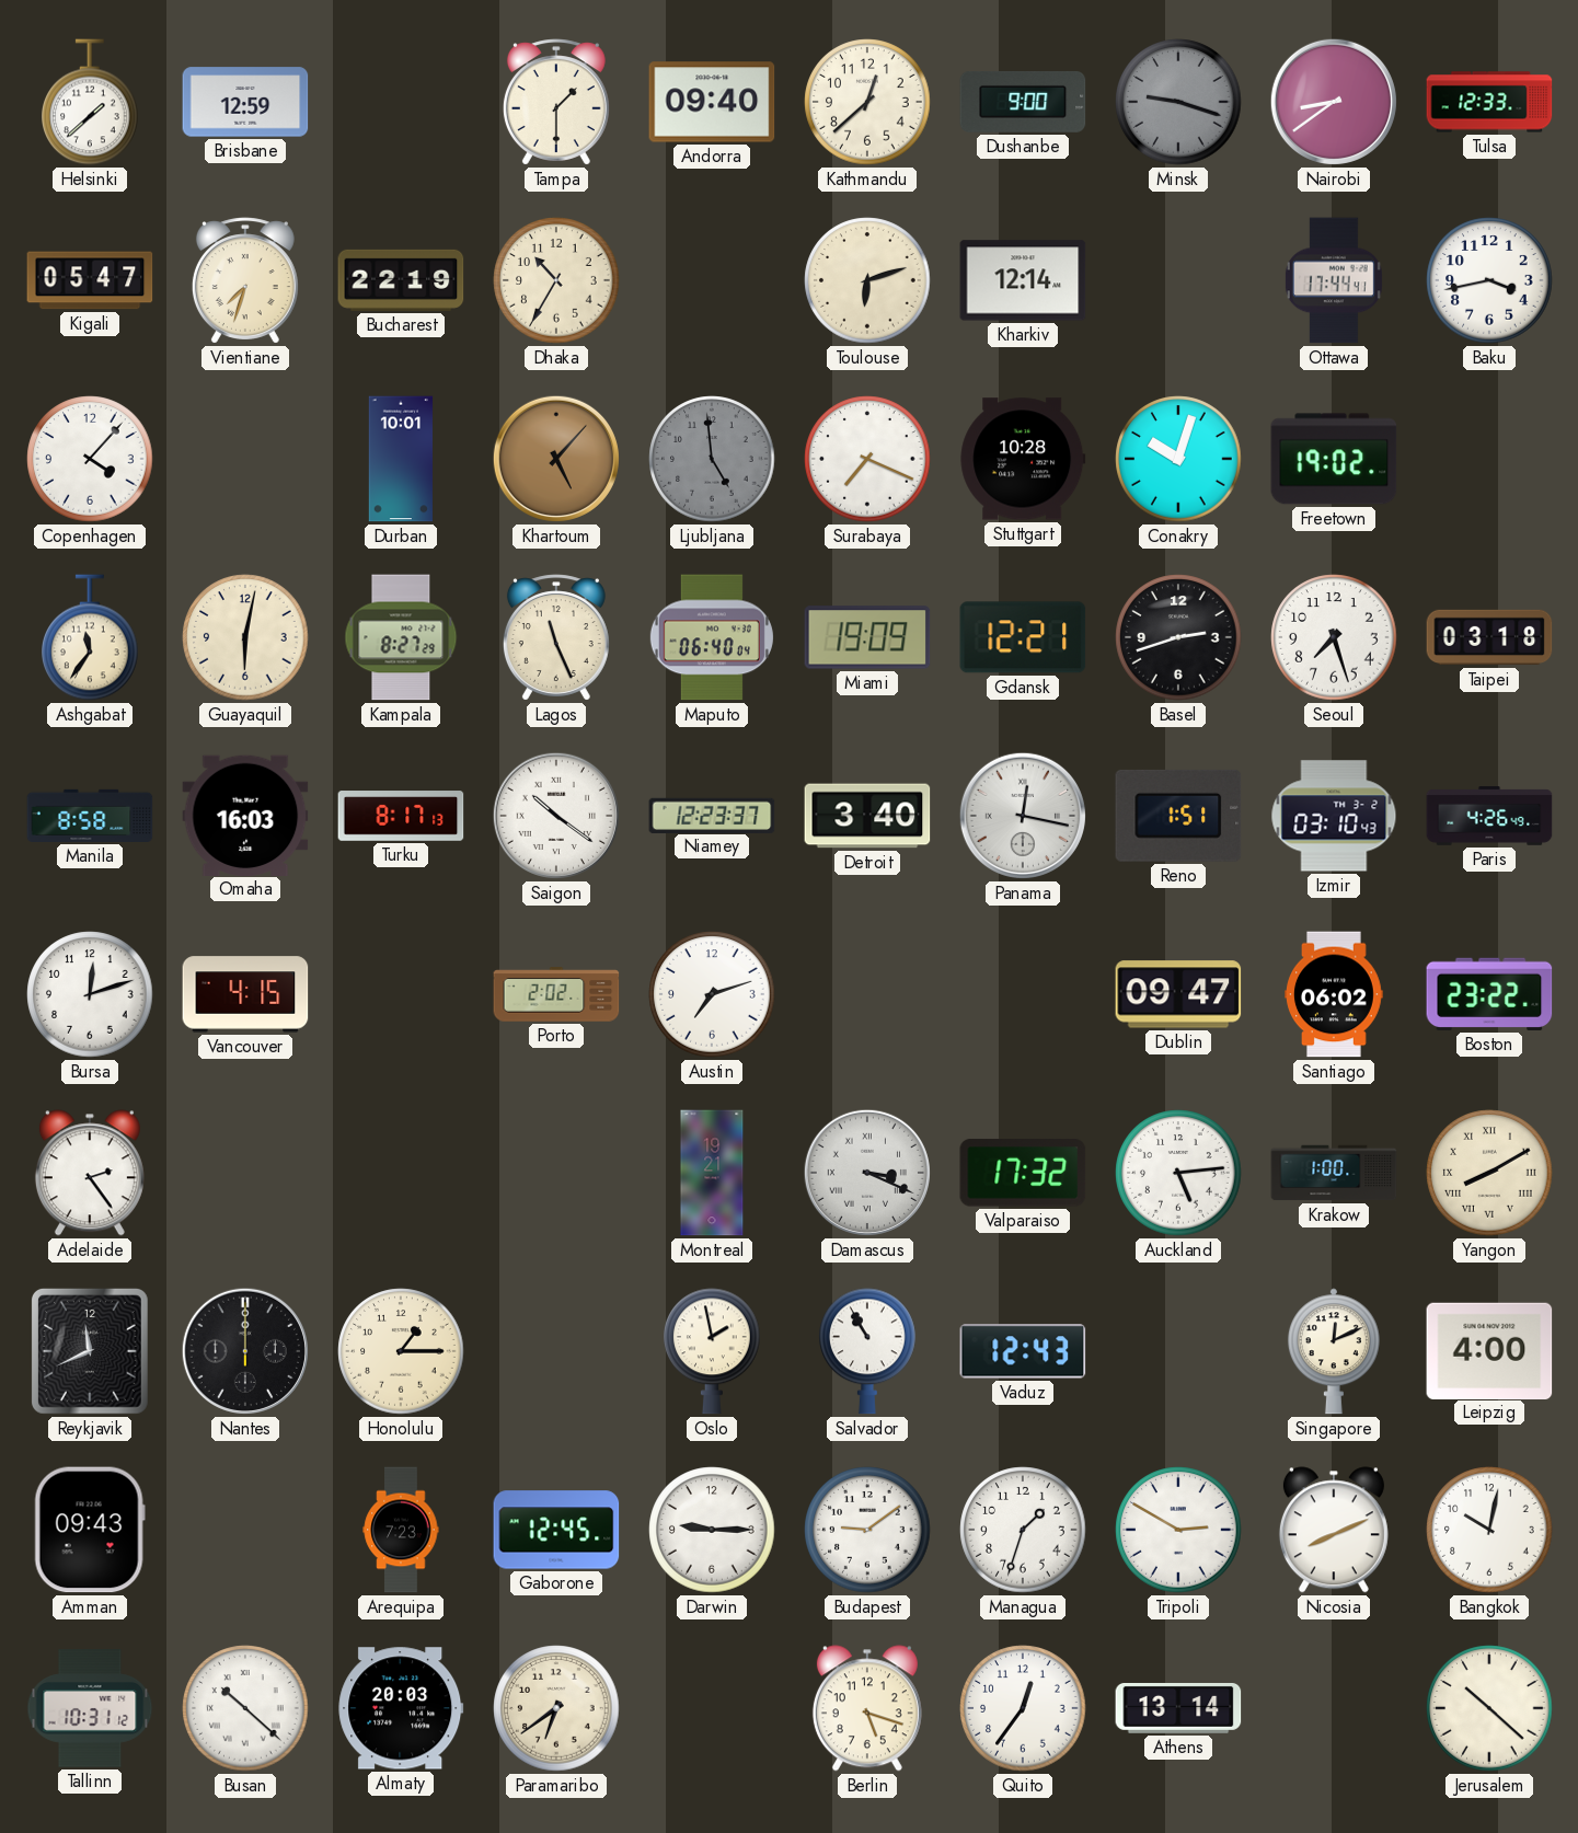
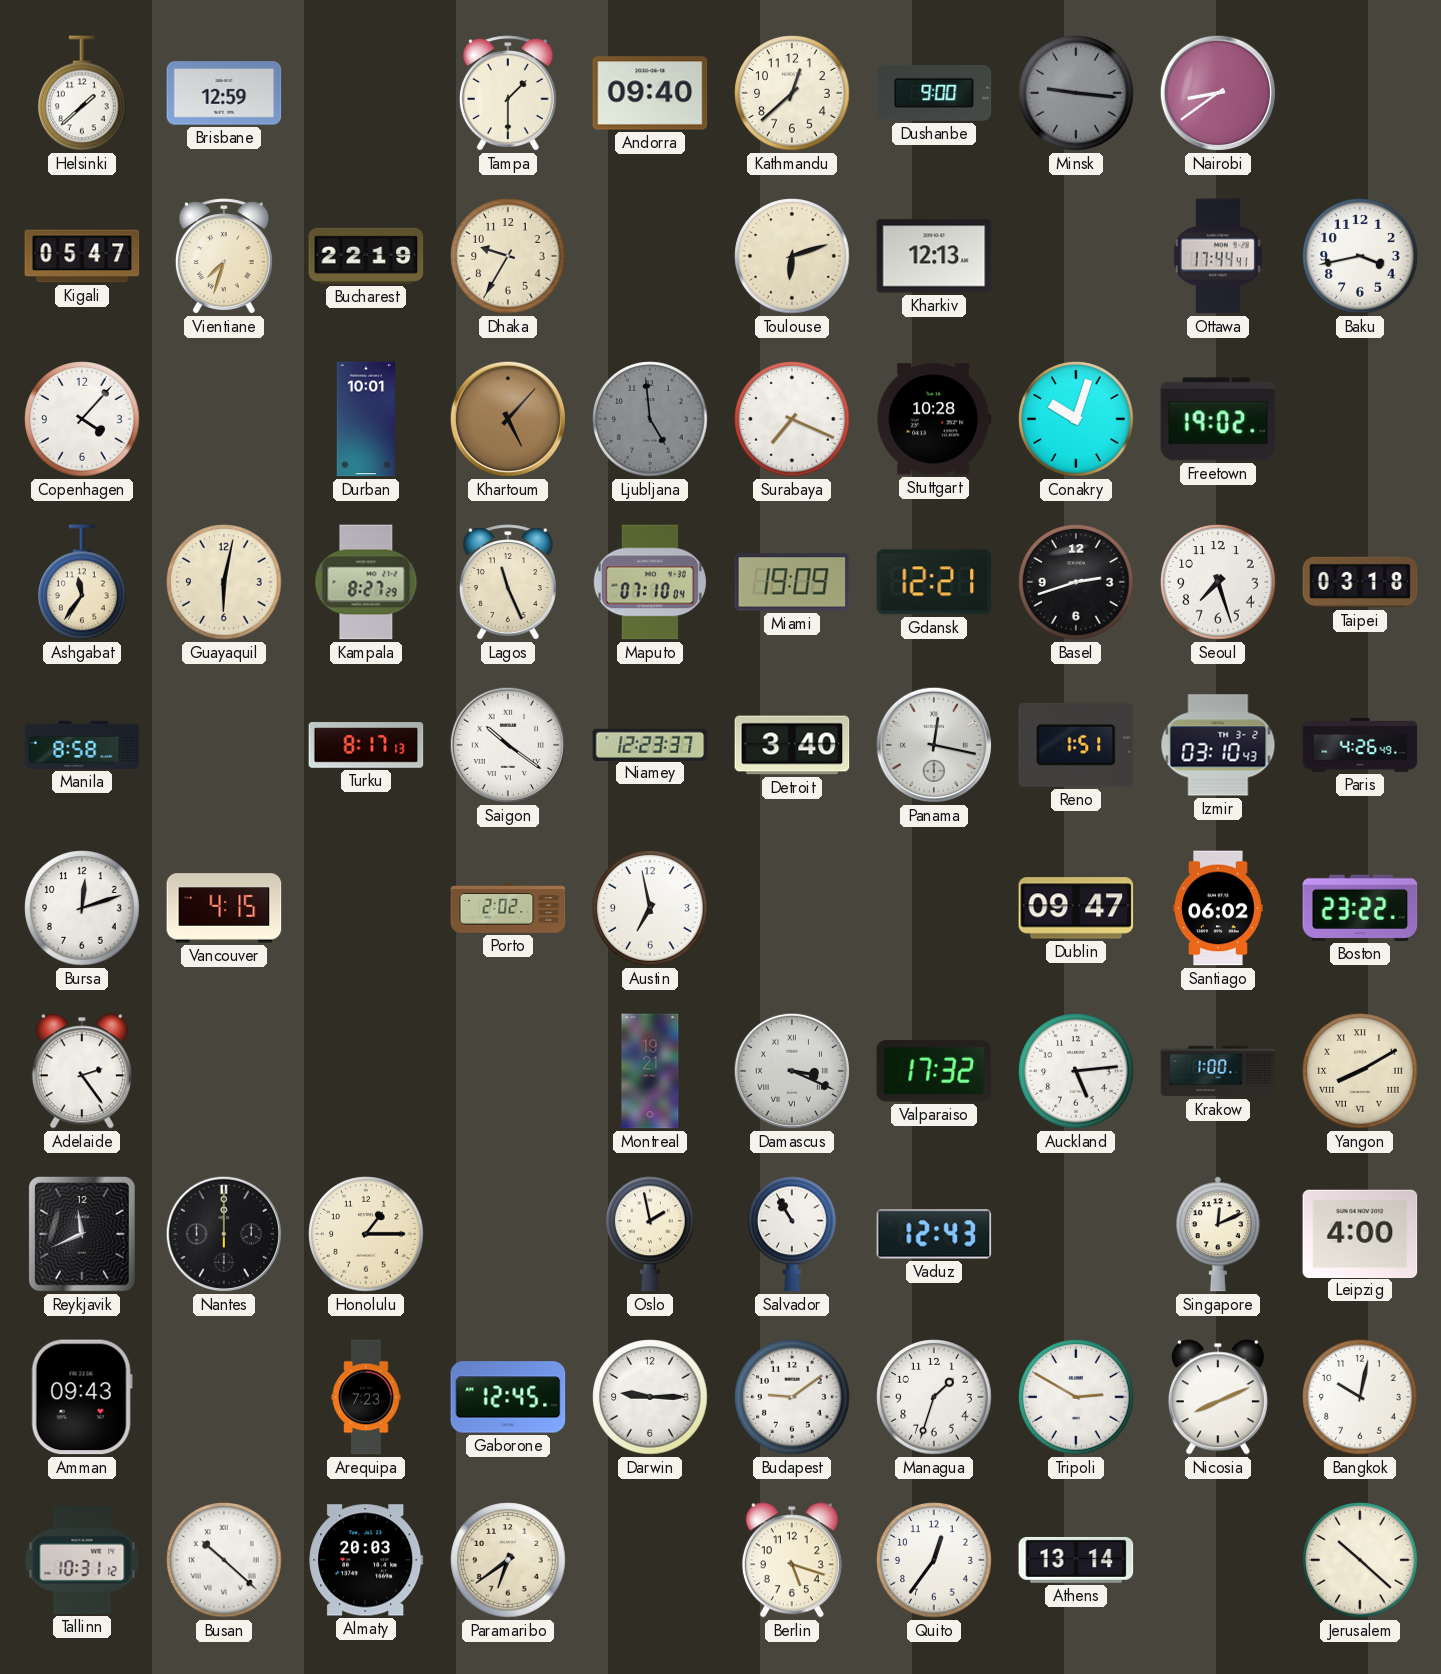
Minsk: 9:18 -> 9:16
Tulsa: 12:33 -> none
Dhaka: 10:35 -> 9:35
Kharkiv: 12:14 -> 12:13
Maputo: 06:40 -> 07:10
Omaha: 16:03 -> none
Austin: 7:12 -> 6:58
